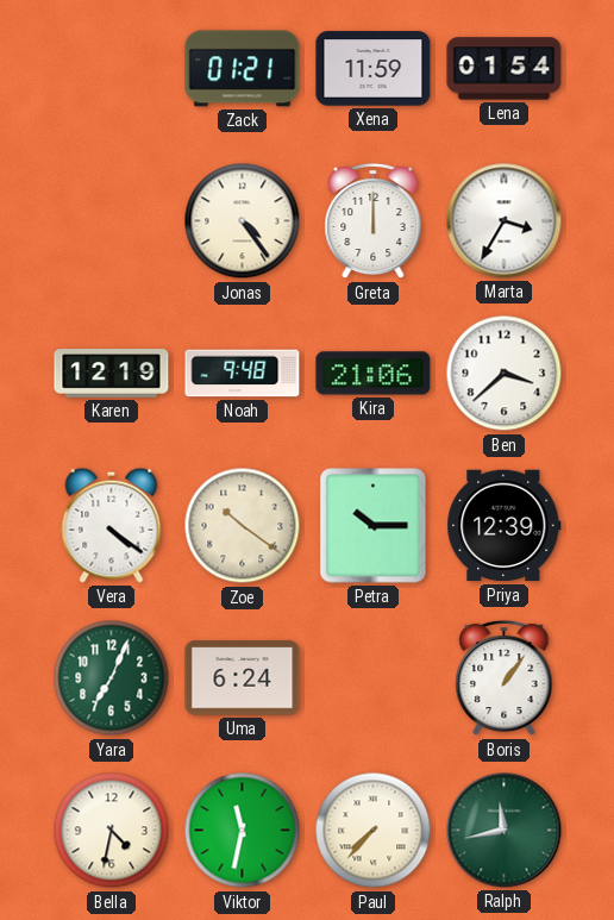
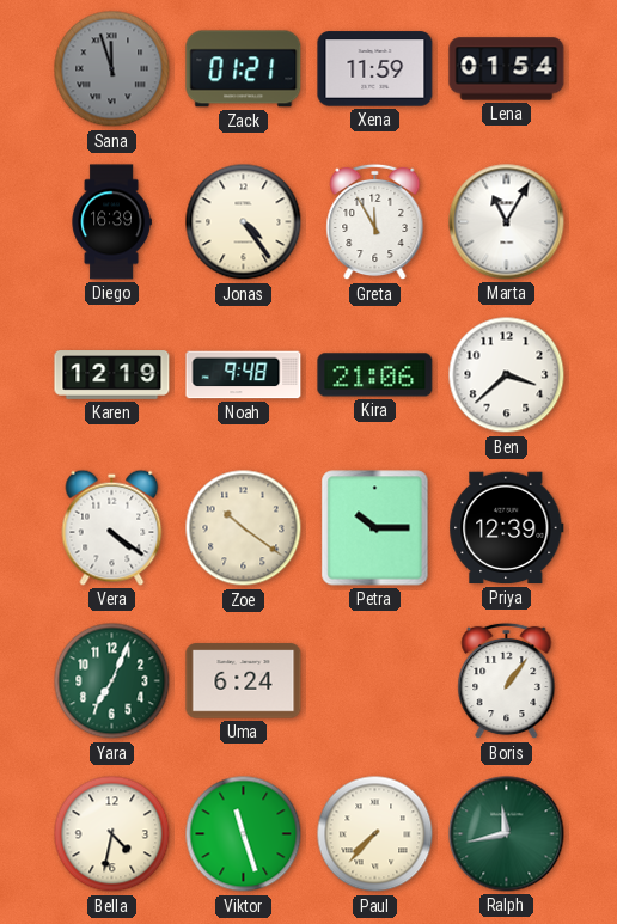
Sana: none -> 11:57
Diego: none -> 16:39
Greta: 12:00 -> 11:55
Marta: 3:35 -> 11:05
Viktor: 11:32 -> 11:27
